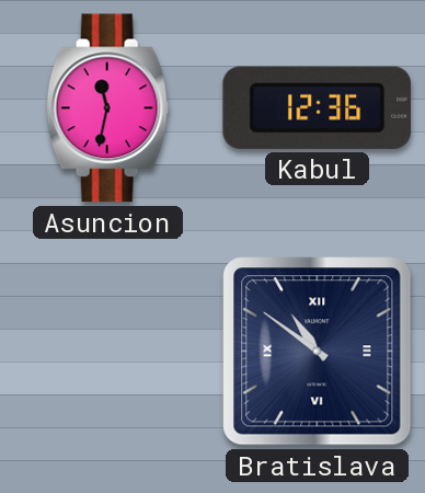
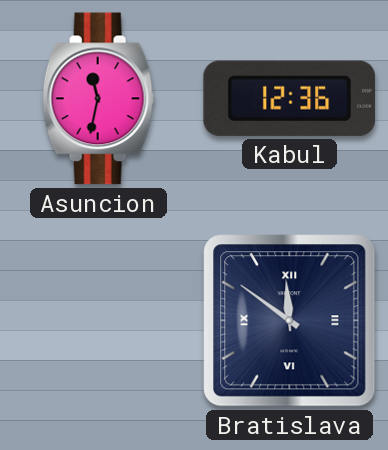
Bratislava: 10:51 -> 11:51
